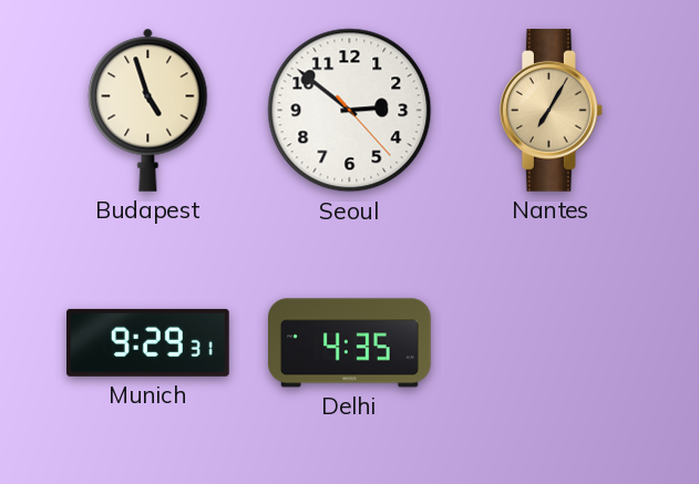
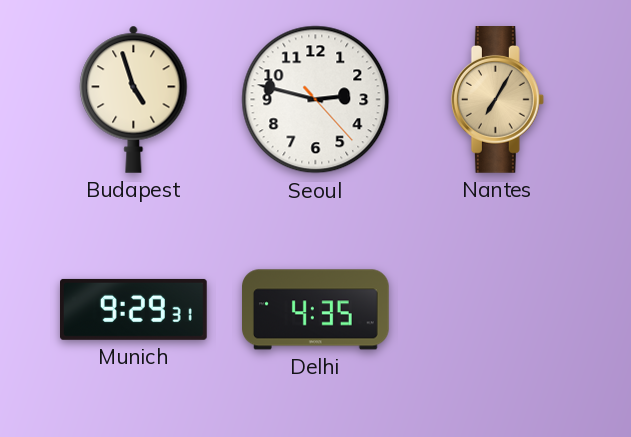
Seoul: 2:51 -> 2:47
